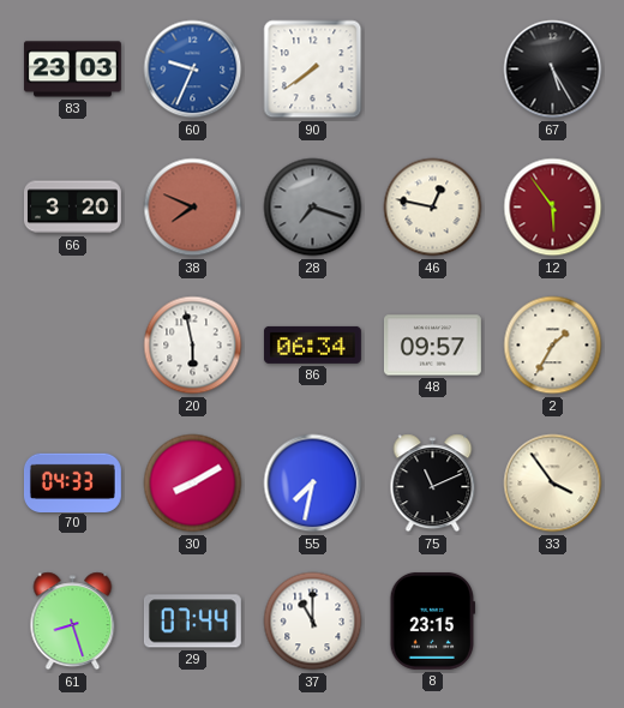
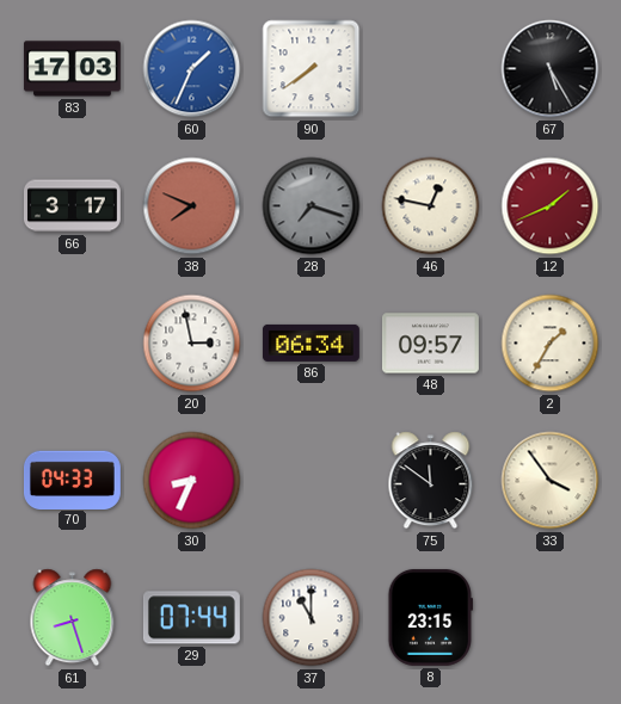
83: 23:03 -> 17:03
60: 9:34 -> 1:34
66: 3:20 -> 3:17
12: 5:54 -> 1:41
20: 5:58 -> 2:58
30: 8:10 -> 8:34
55: 7:32 -> none
75: 11:11 -> 11:51
